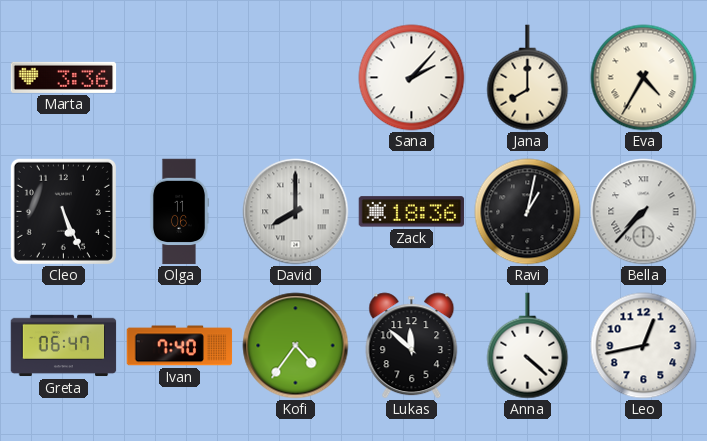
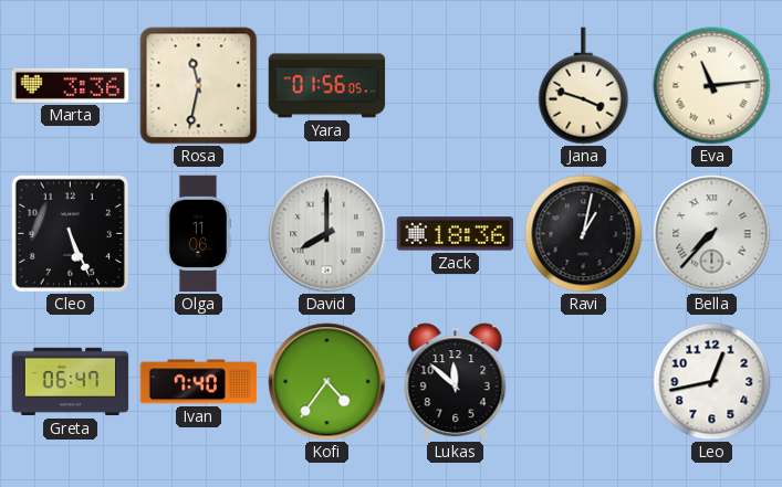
Rosa: none -> 11:32
Yara: none -> 01:56
Sana: 2:07 -> none
Jana: 8:00 -> 3:48
Eva: 4:35 -> 11:14
Anna: 4:22 -> none
